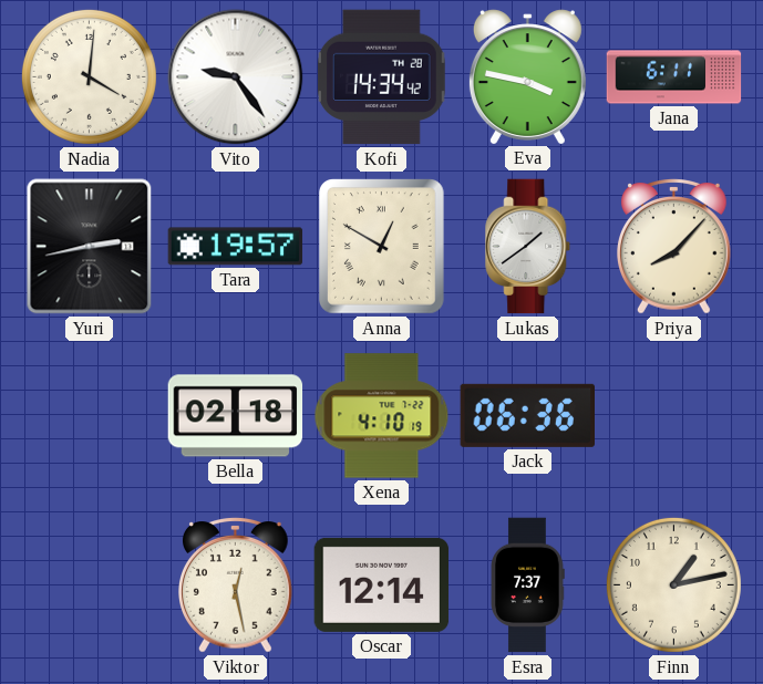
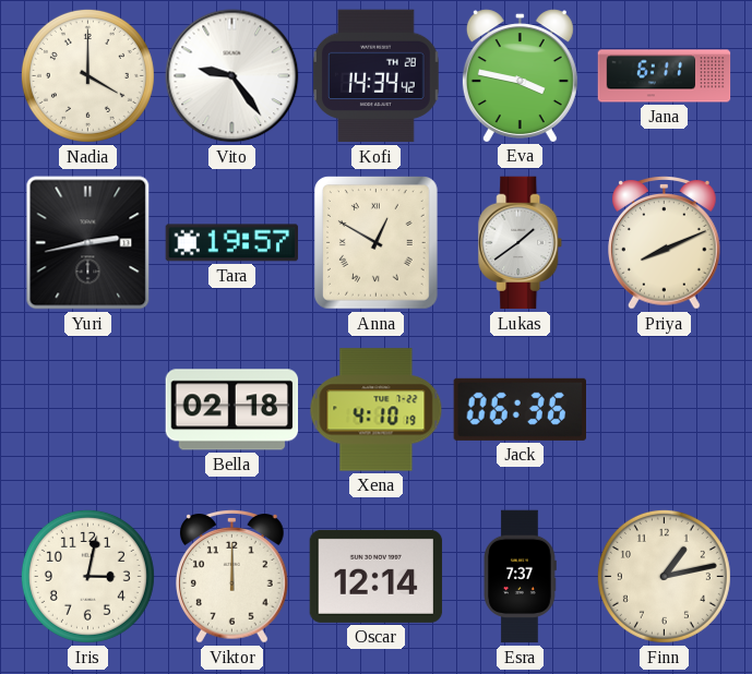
Nadia: 4:01 -> 4:00
Priya: 8:07 -> 8:11
Iris: none -> 3:02
Viktor: 12:28 -> 12:00
